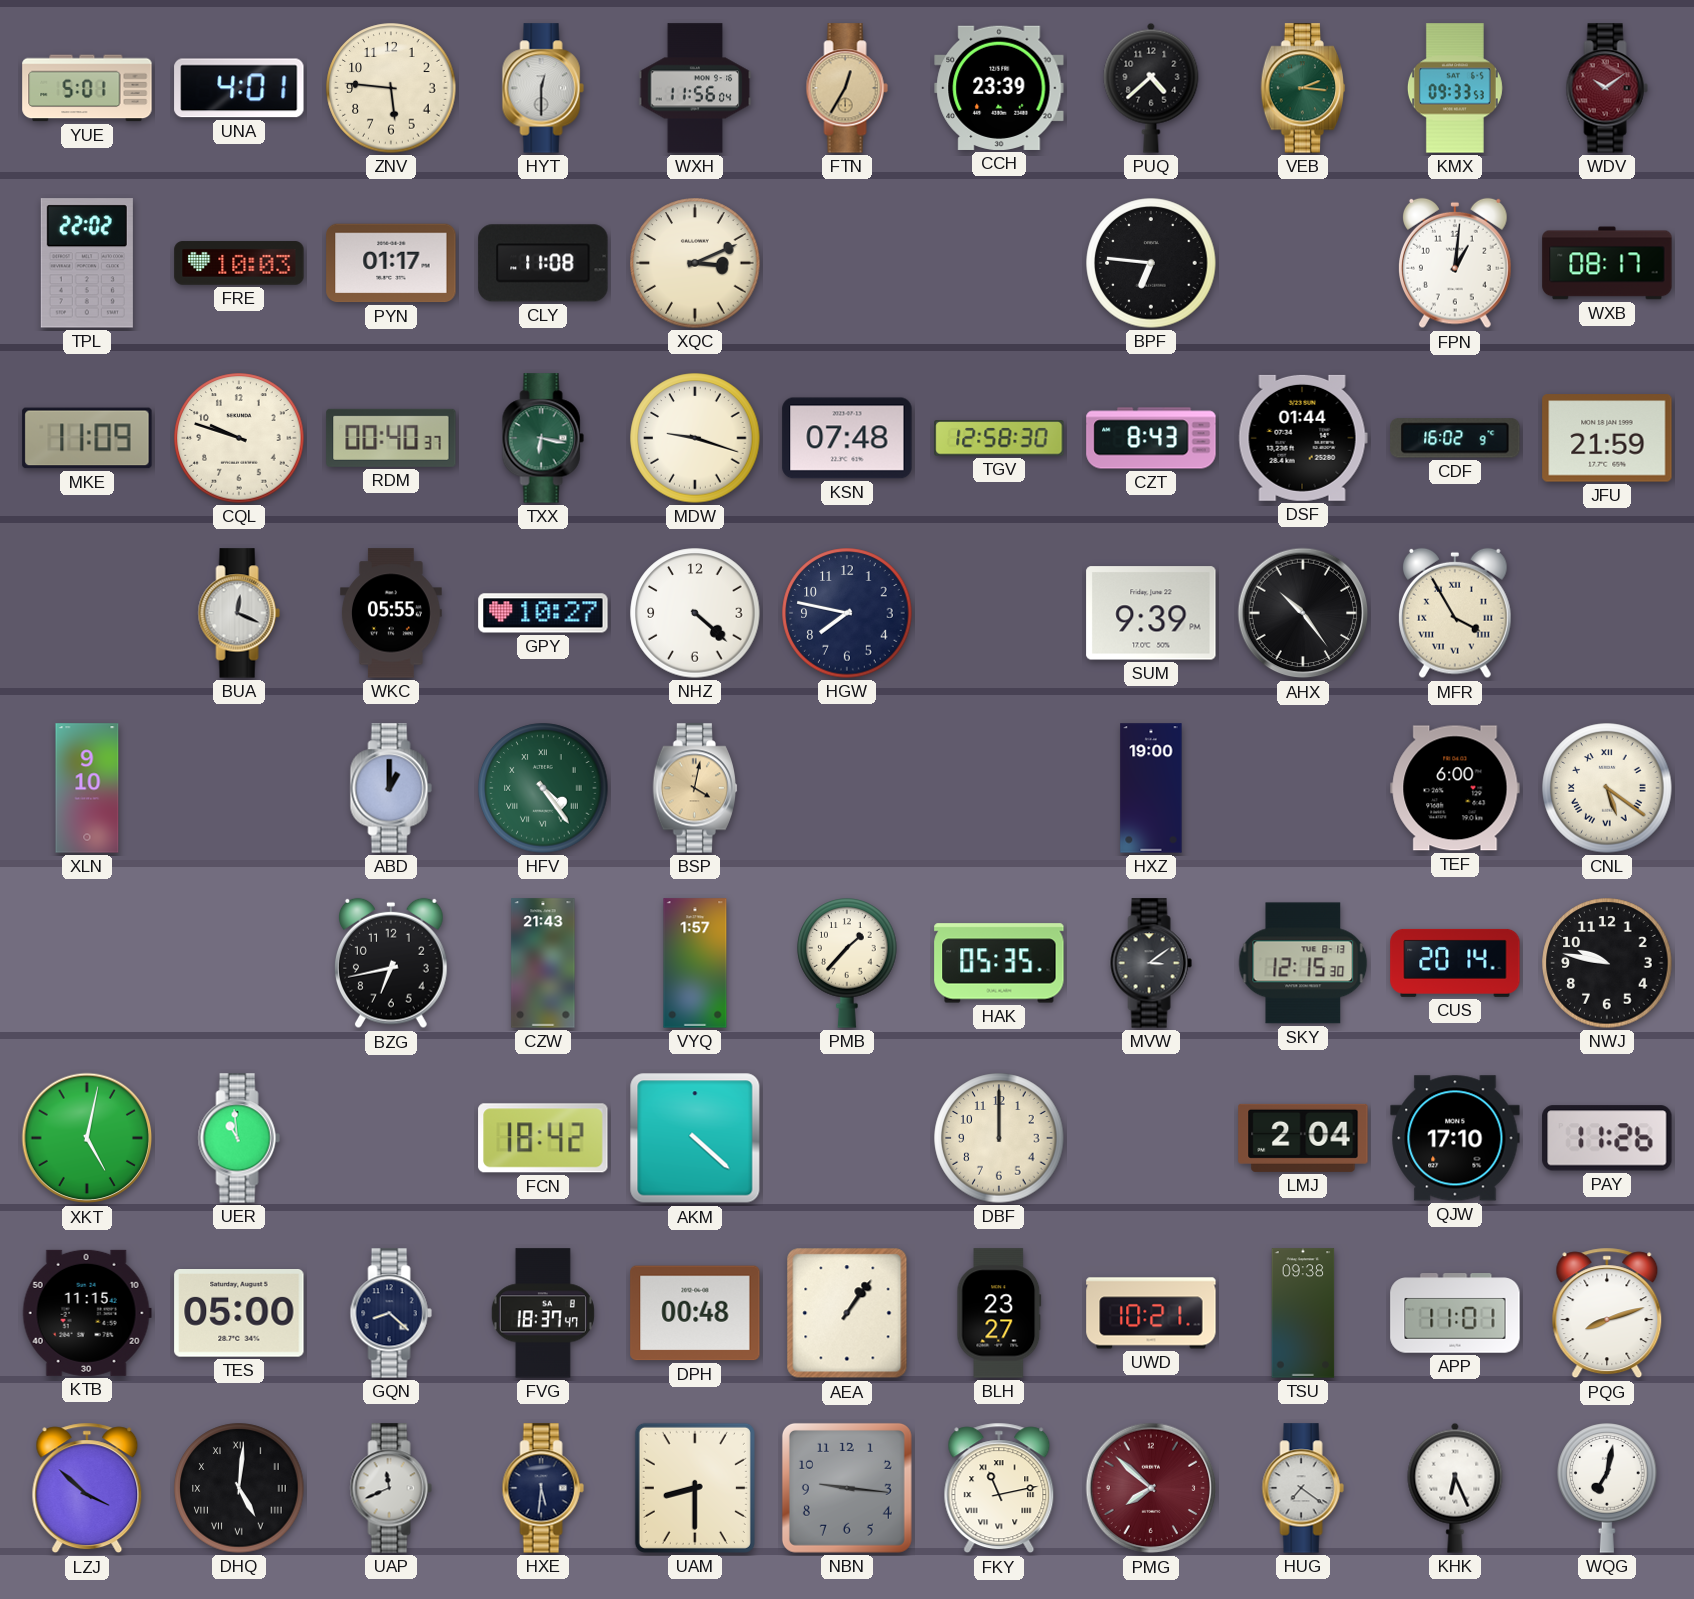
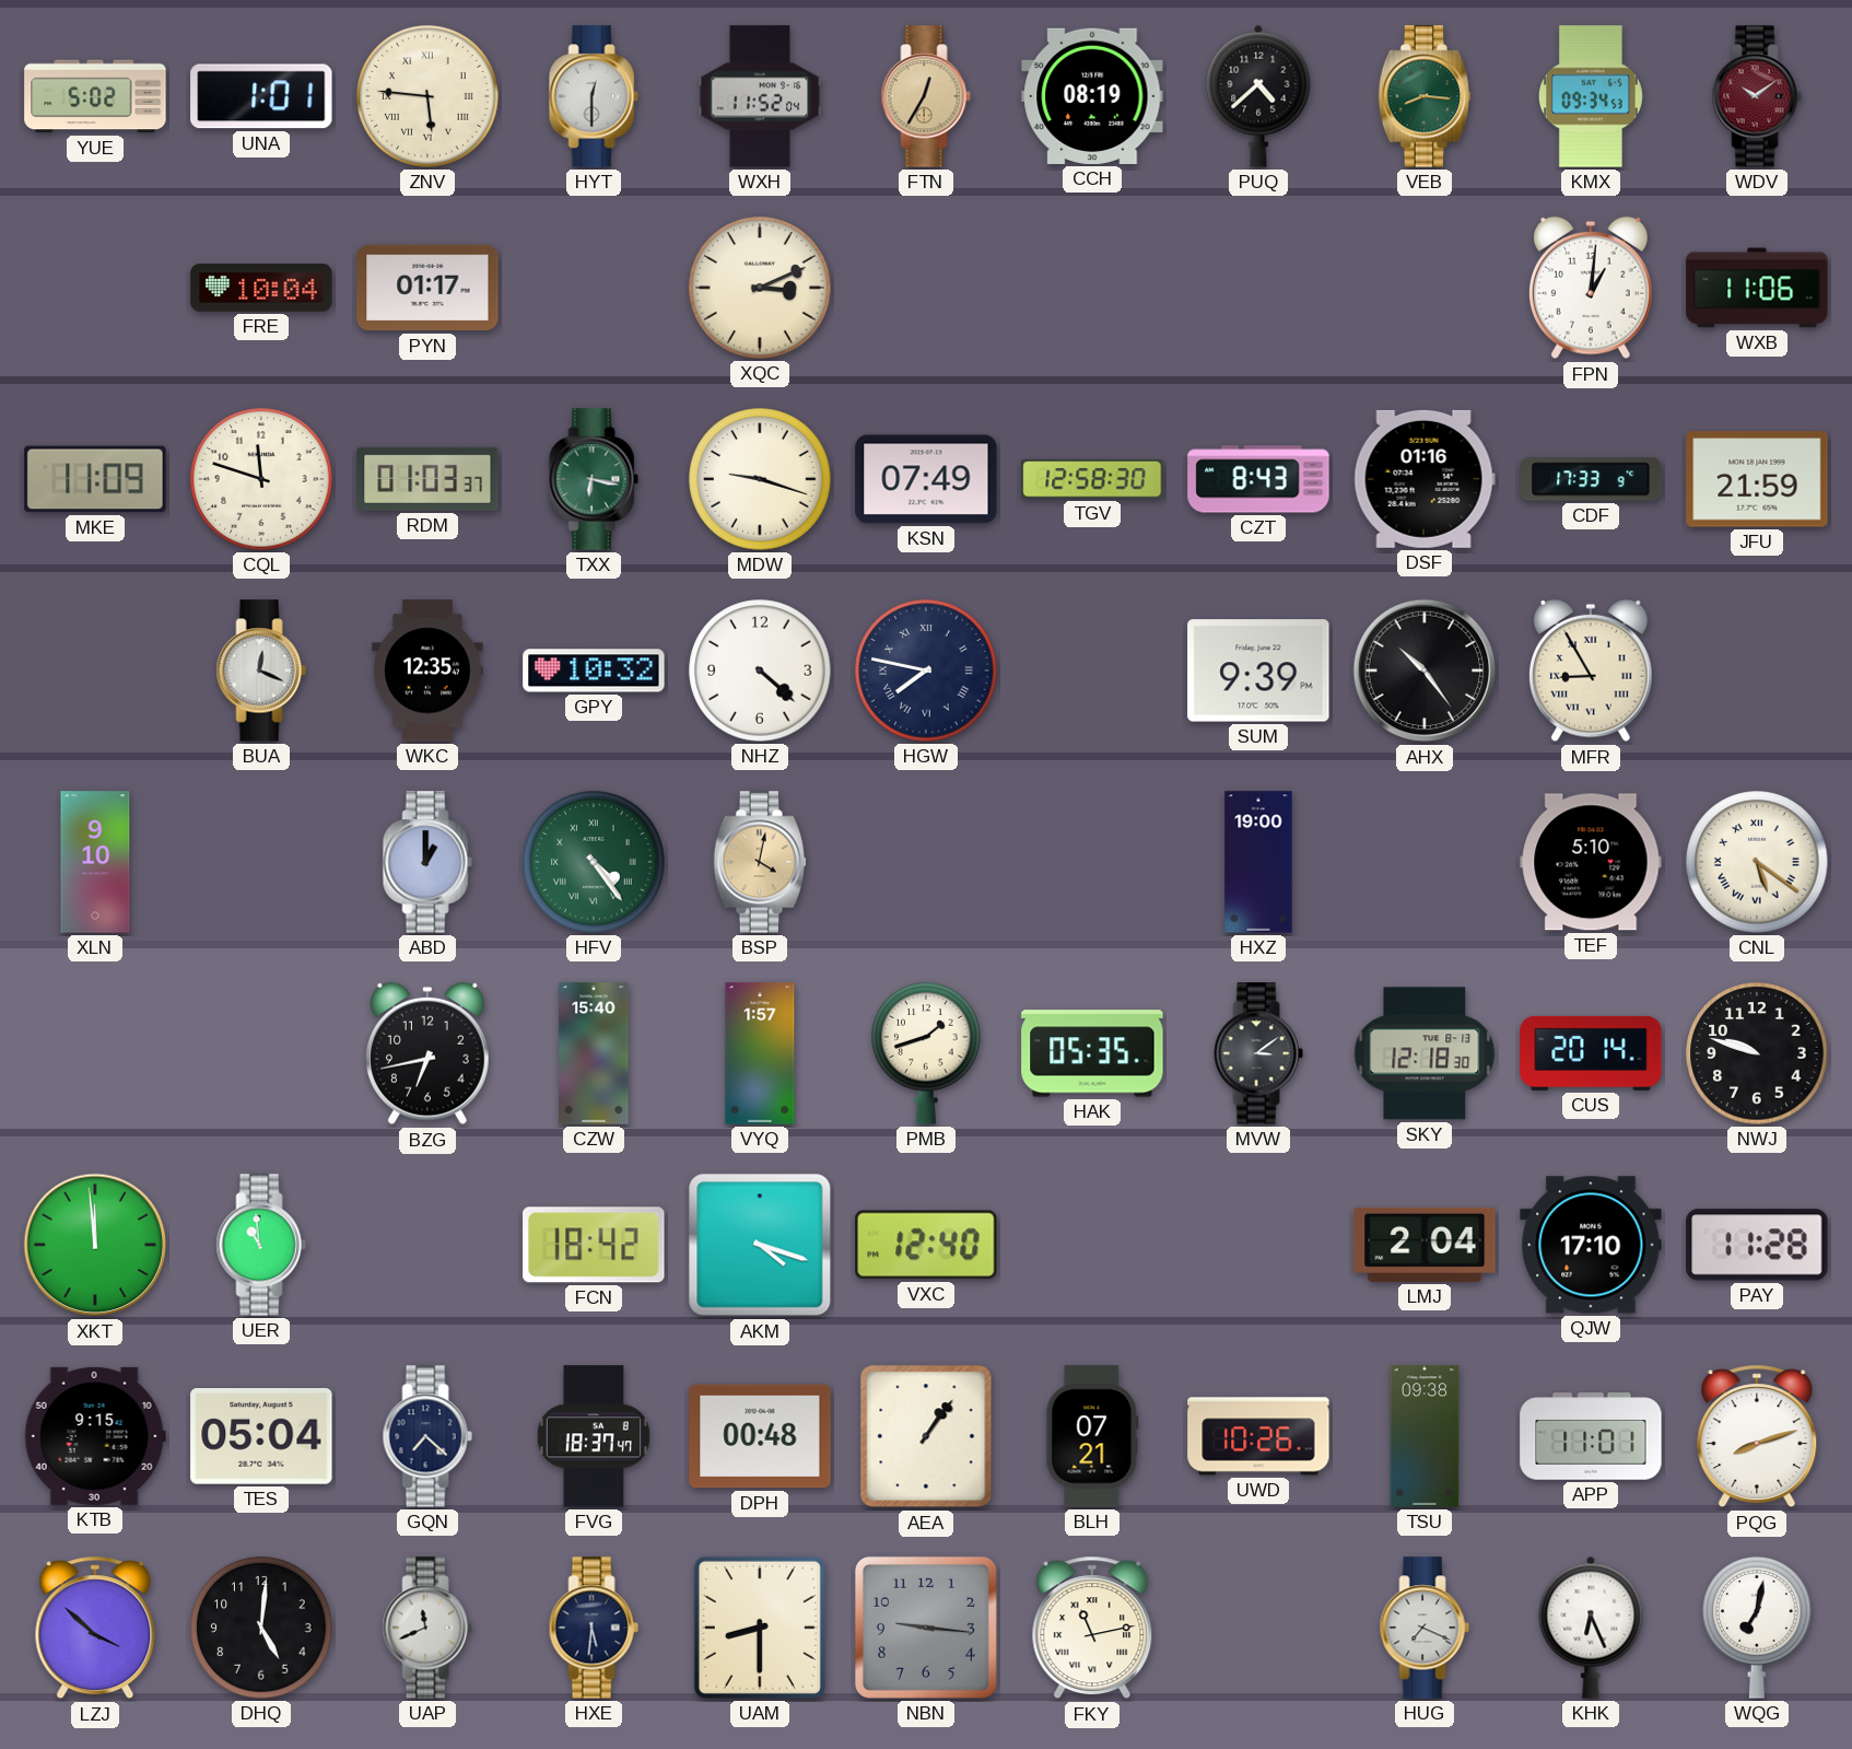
YUE: 5:01 -> 5:02
UNA: 4:01 -> 1:01
ZNV numerals: Arabic -> Roman
WXH: 11:56 -> 11:52
CCH: 23:39 -> 08:19
VEB: 2:16 -> 8:16
KMX: 09:33 -> 09:34
TPL: 22:02 -> none
FRE: 10:03 -> 10:04
CLY: 11:08 -> none
BPF: 6:46 -> none
WXB: 08:17 -> 11:06
CQL: 9:48 -> 11:48
RDM: 00:40 -> 01:03
KSN: 07:48 -> 07:49
DSF: 01:44 -> 01:16
CDF: 16:02 -> 17:33
WKC: 05:55 -> 12:35
GPY: 10:27 -> 10:32
HGW numerals: Arabic -> Roman
MFR: 3:55 -> 8:55
TEF: 6:00 -> 5:10
CZW: 21:43 -> 15:40
PMB: 1:37 -> 1:42
SKY: 12:15 -> 12:18
NWJ: 9:47 -> 9:48
XKT: 5:02 -> 11:59
AKM: 4:22 -> 4:18
VXC: none -> 12:40
DBF: 12:00 -> none
PAY: 11:26 -> 11:28
KTB: 11:15 -> 9:15
TES: 05:00 -> 05:04
GQN: 8:22 -> 7:22
BLH: 23:27 -> 07:21
UWD: 10:21 -> 10:26
DHQ numerals: Roman -> Arabic
PMG: 7:52 -> none
HUG: 7:21 -> 7:19
